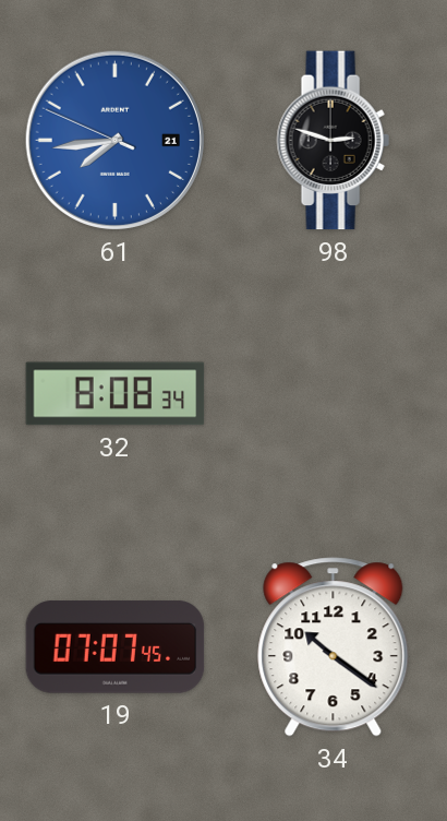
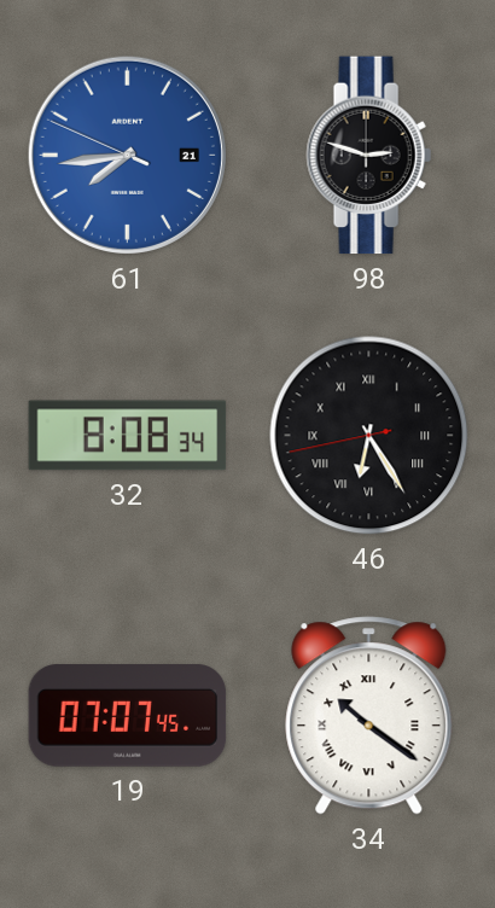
46: none -> 6:24
34 numerals: Arabic -> Roman
